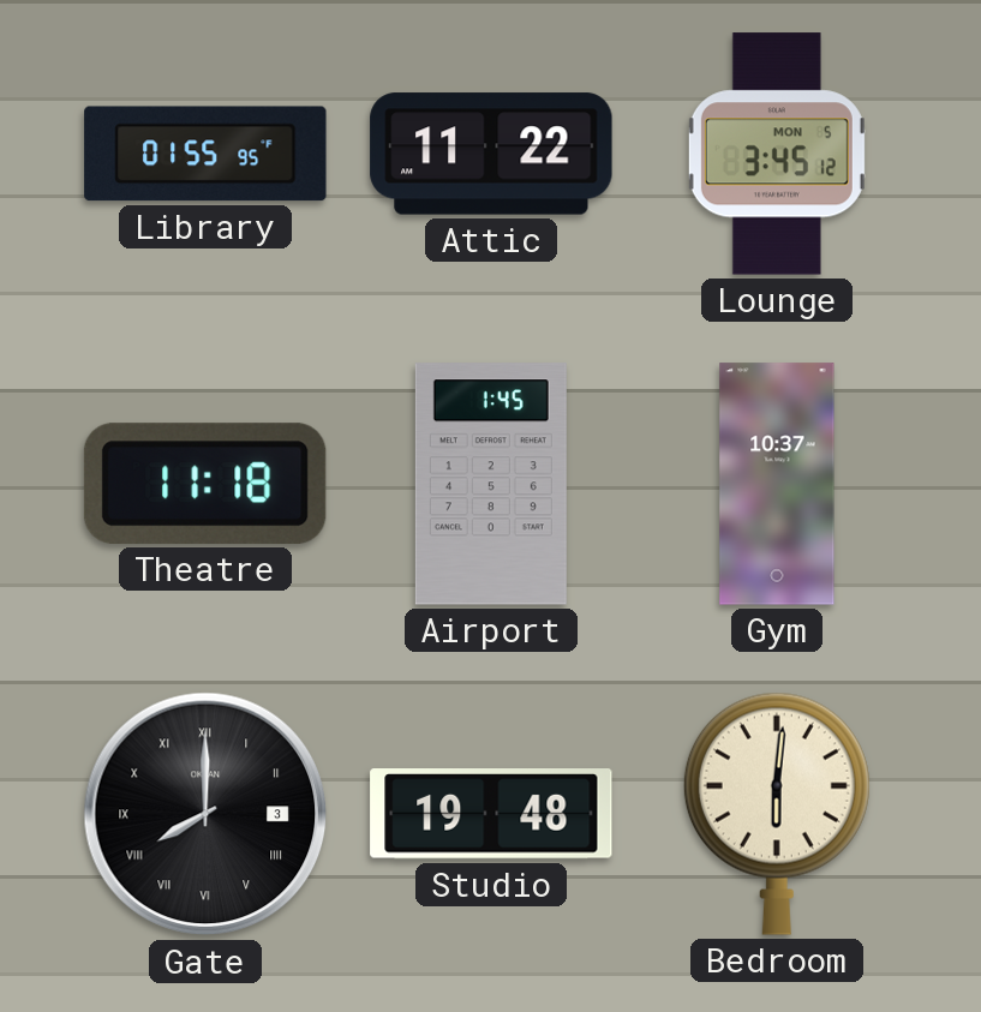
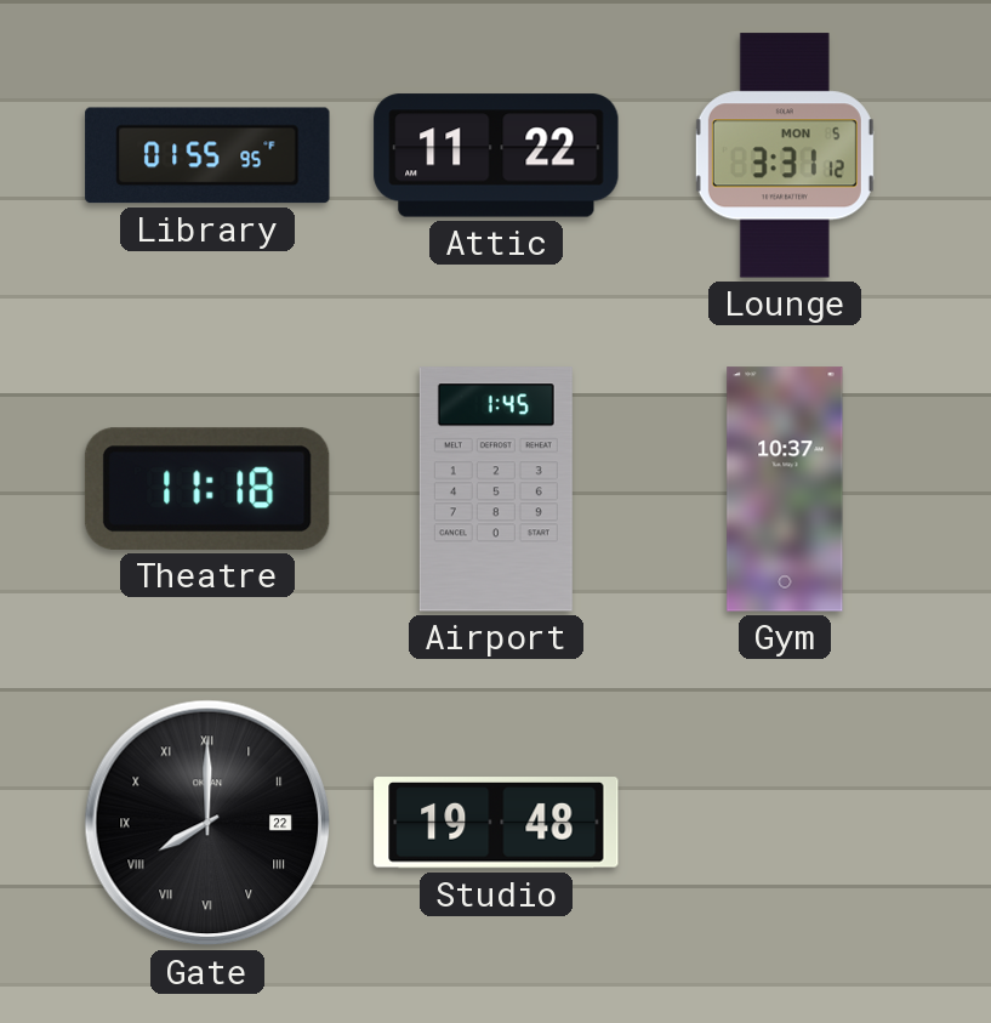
Lounge: 3:45 -> 3:31
Gate date: 3 -> 22
Bedroom: 6:01 -> none
